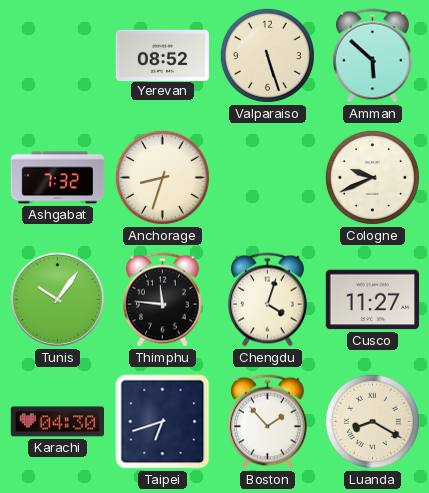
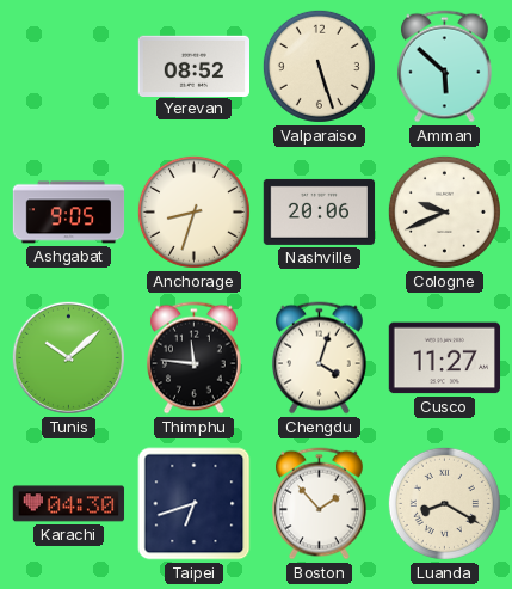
Ashgabat: 7:32 -> 9:05
Nashville: none -> 20:06
Tunis: 10:06 -> 10:08
